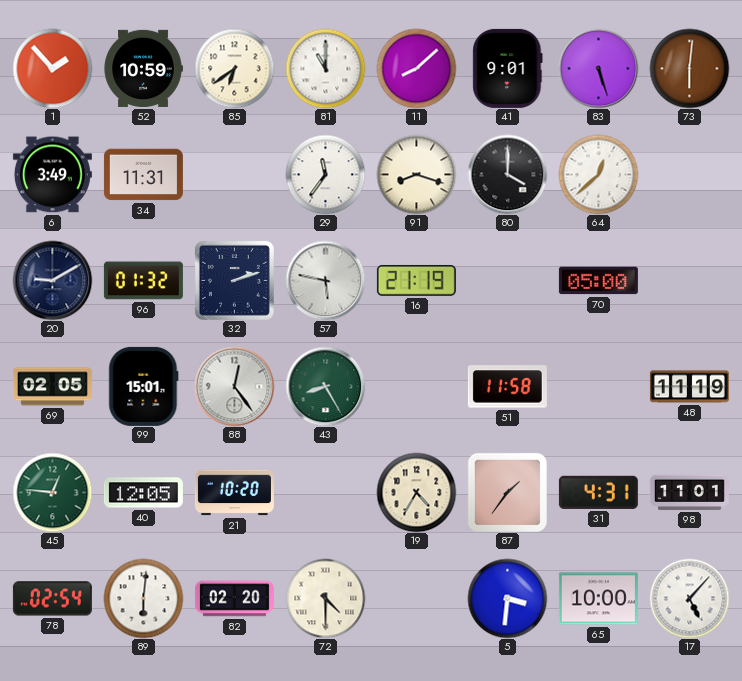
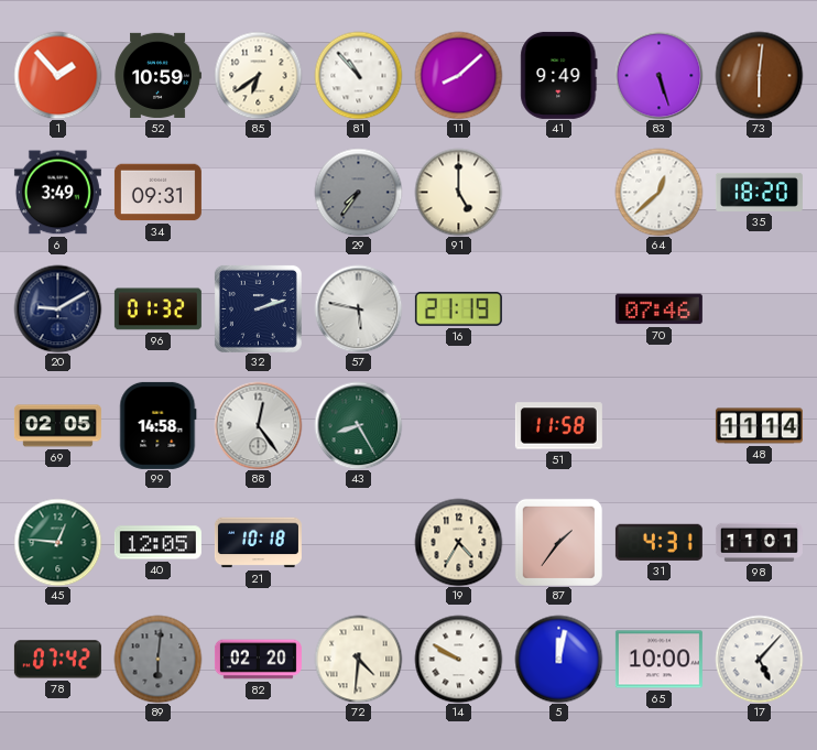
81: 11:00 -> 10:53
41: 9:01 -> 9:49
34: 11:31 -> 09:31
29: 11:36 -> 7:36
29 dial: white -> grey
91: 8:18 -> 5:00
80: 4:00 -> none
35: none -> 18:20
70: 05:00 -> 07:46
99: 15:01 -> 14:58
48: 11:19 -> 11:14
21: 10:20 -> 10:18
78: 02:54 -> 07:42
89 dial: white -> grey
72: 4:30 -> 4:31
14: none -> 9:50
5: 3:31 -> 12:02
